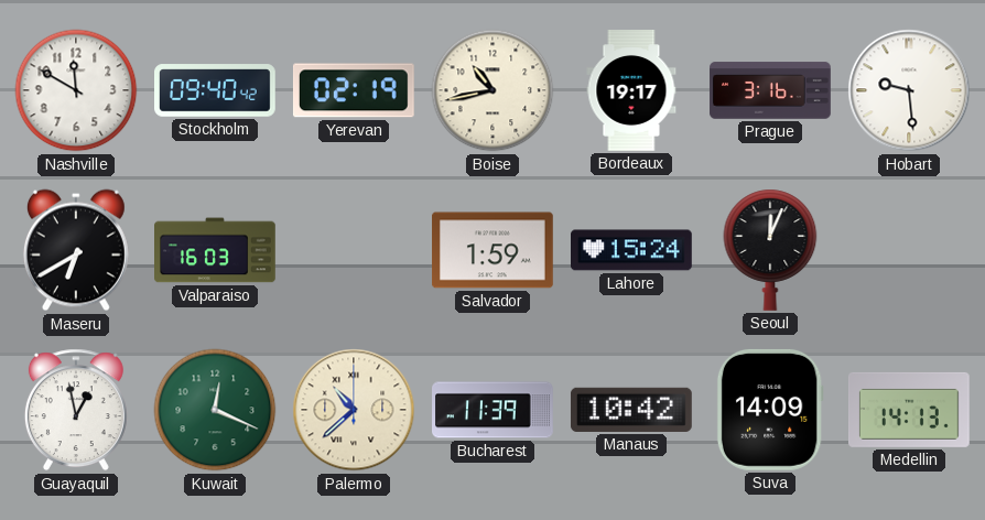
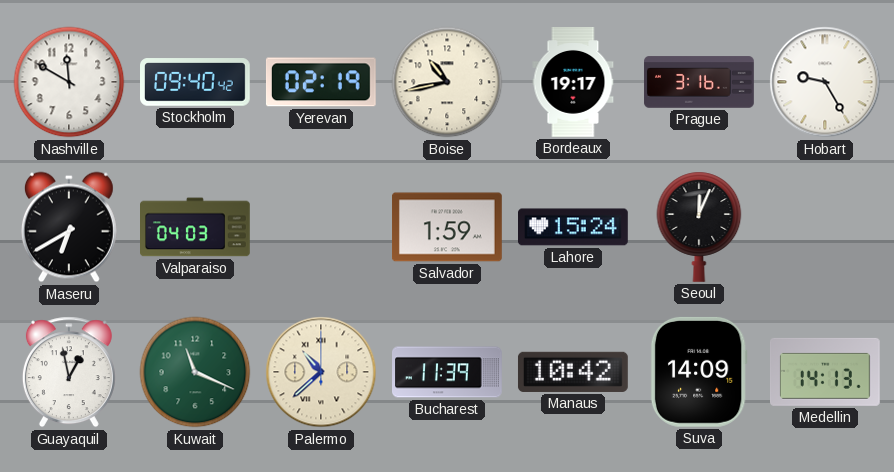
Hobart: 9:29 -> 9:25
Valparaiso: 16:03 -> 04:03
Kuwait: 12:19 -> 11:19
